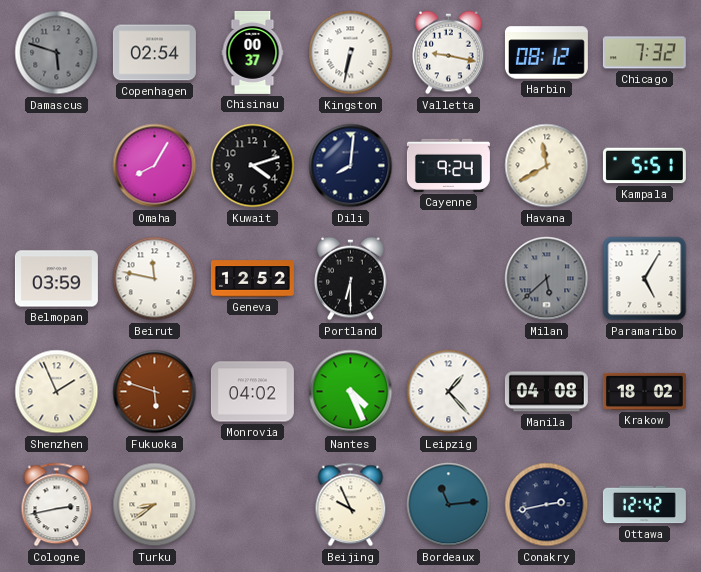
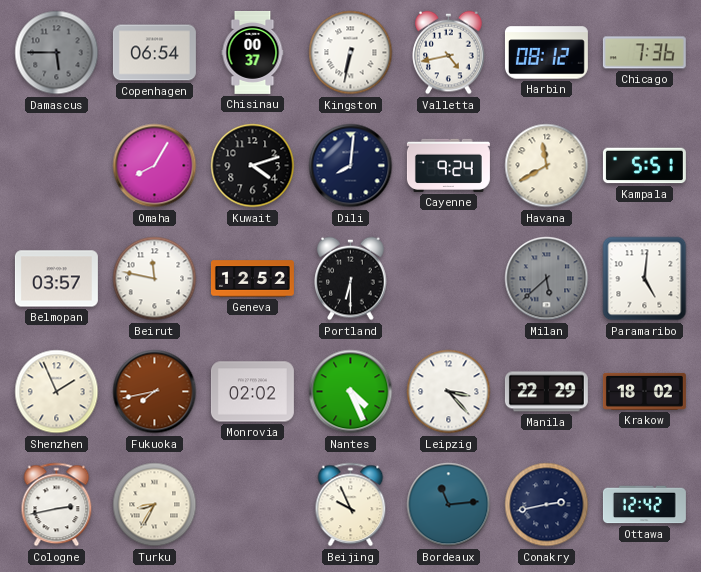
Damascus: 5:48 -> 5:45
Copenhagen: 02:54 -> 06:54
Valletta: 9:17 -> 4:43
Chicago: 7:32 -> 7:36
Belmopan: 03:59 -> 03:57
Paramaribo: 5:05 -> 5:01
Fukuoka: 5:48 -> 7:43
Monrovia: 04:02 -> 02:02
Leipzig: 1:23 -> 3:23
Manila: 04:08 -> 22:29
Turku: 8:39 -> 8:35
